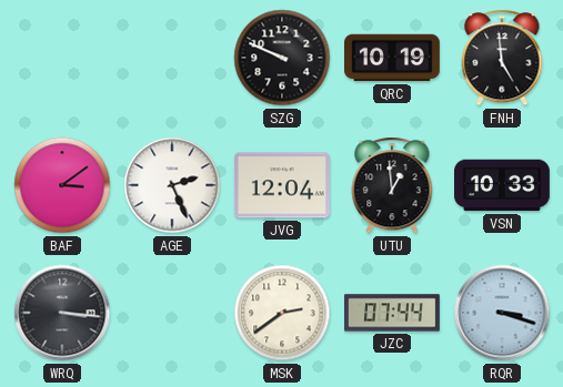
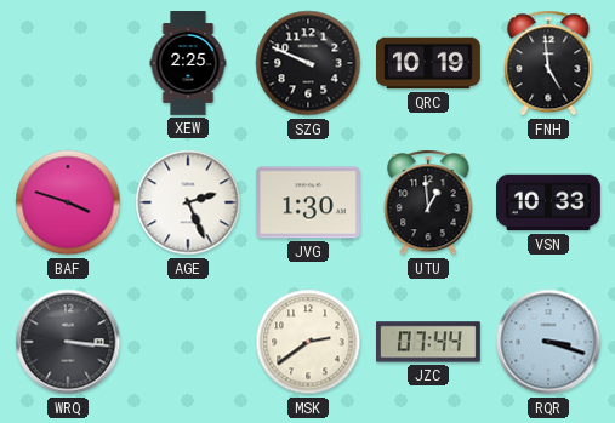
XEW: none -> 2:25
BAF: 3:09 -> 3:48
JVG: 12:04 -> 1:30
